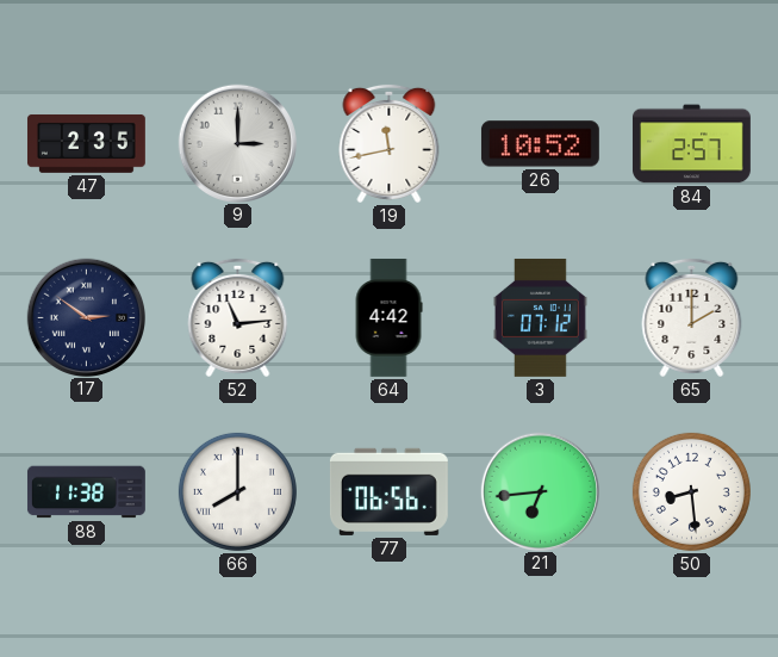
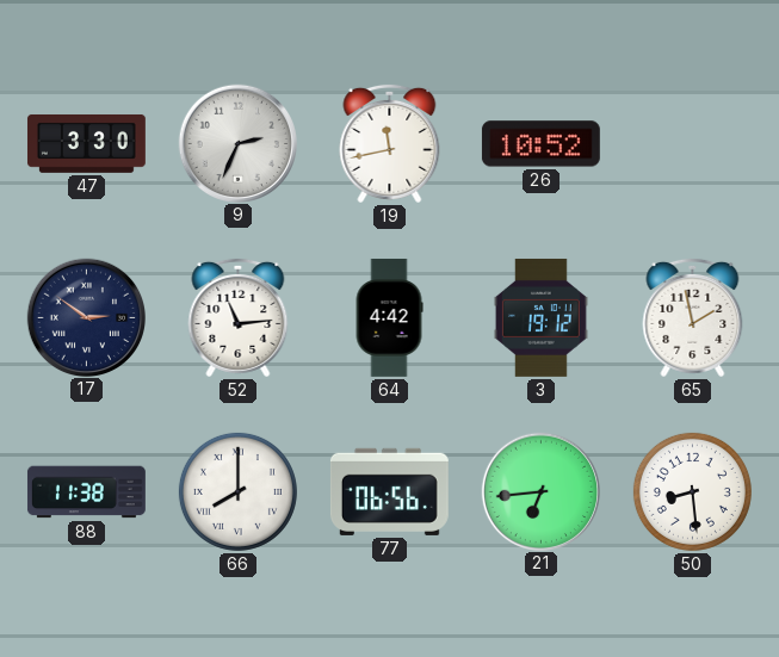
47: 2:35 -> 3:30
9: 3:00 -> 2:34
84: 2:57 -> none
3: 07:12 -> 19:12
65: 2:00 -> 1:58
